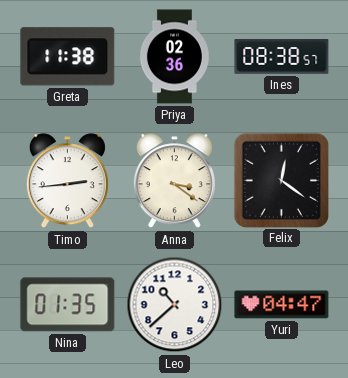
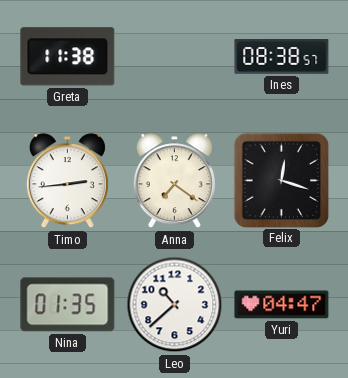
Priya: 02:36 -> none
Anna: 3:21 -> 7:21
Felix: 12:21 -> 12:18
